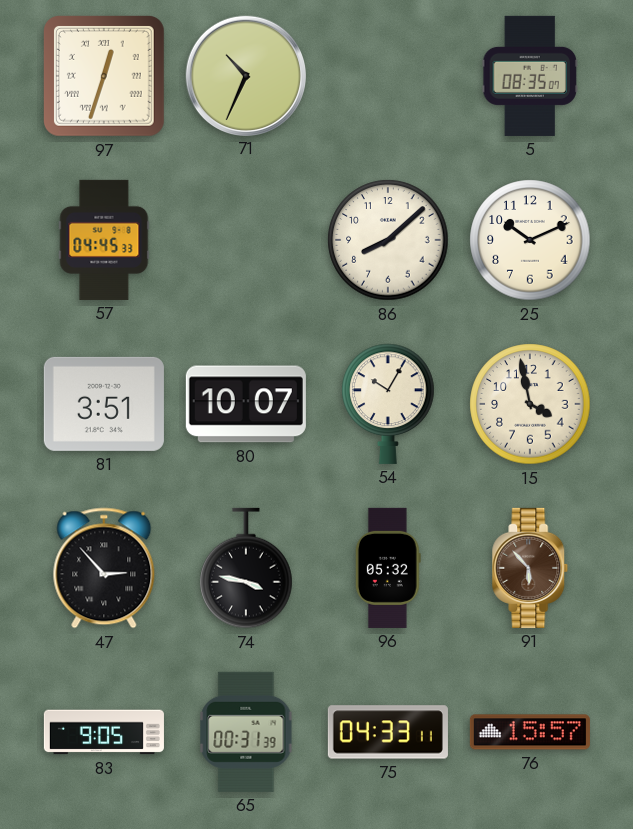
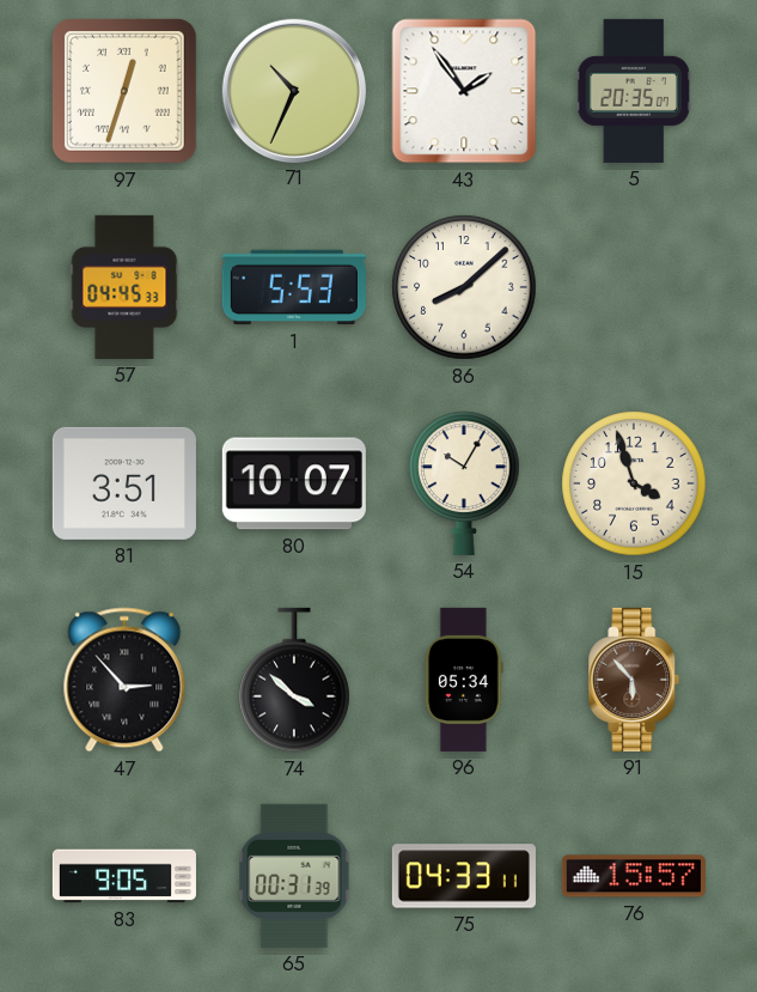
43: none -> 1:54
5: 08:35 -> 20:35
1: none -> 5:53
25: 10:11 -> none
15: 3:58 -> 3:57
74: 3:47 -> 3:52
96: 05:32 -> 05:34
